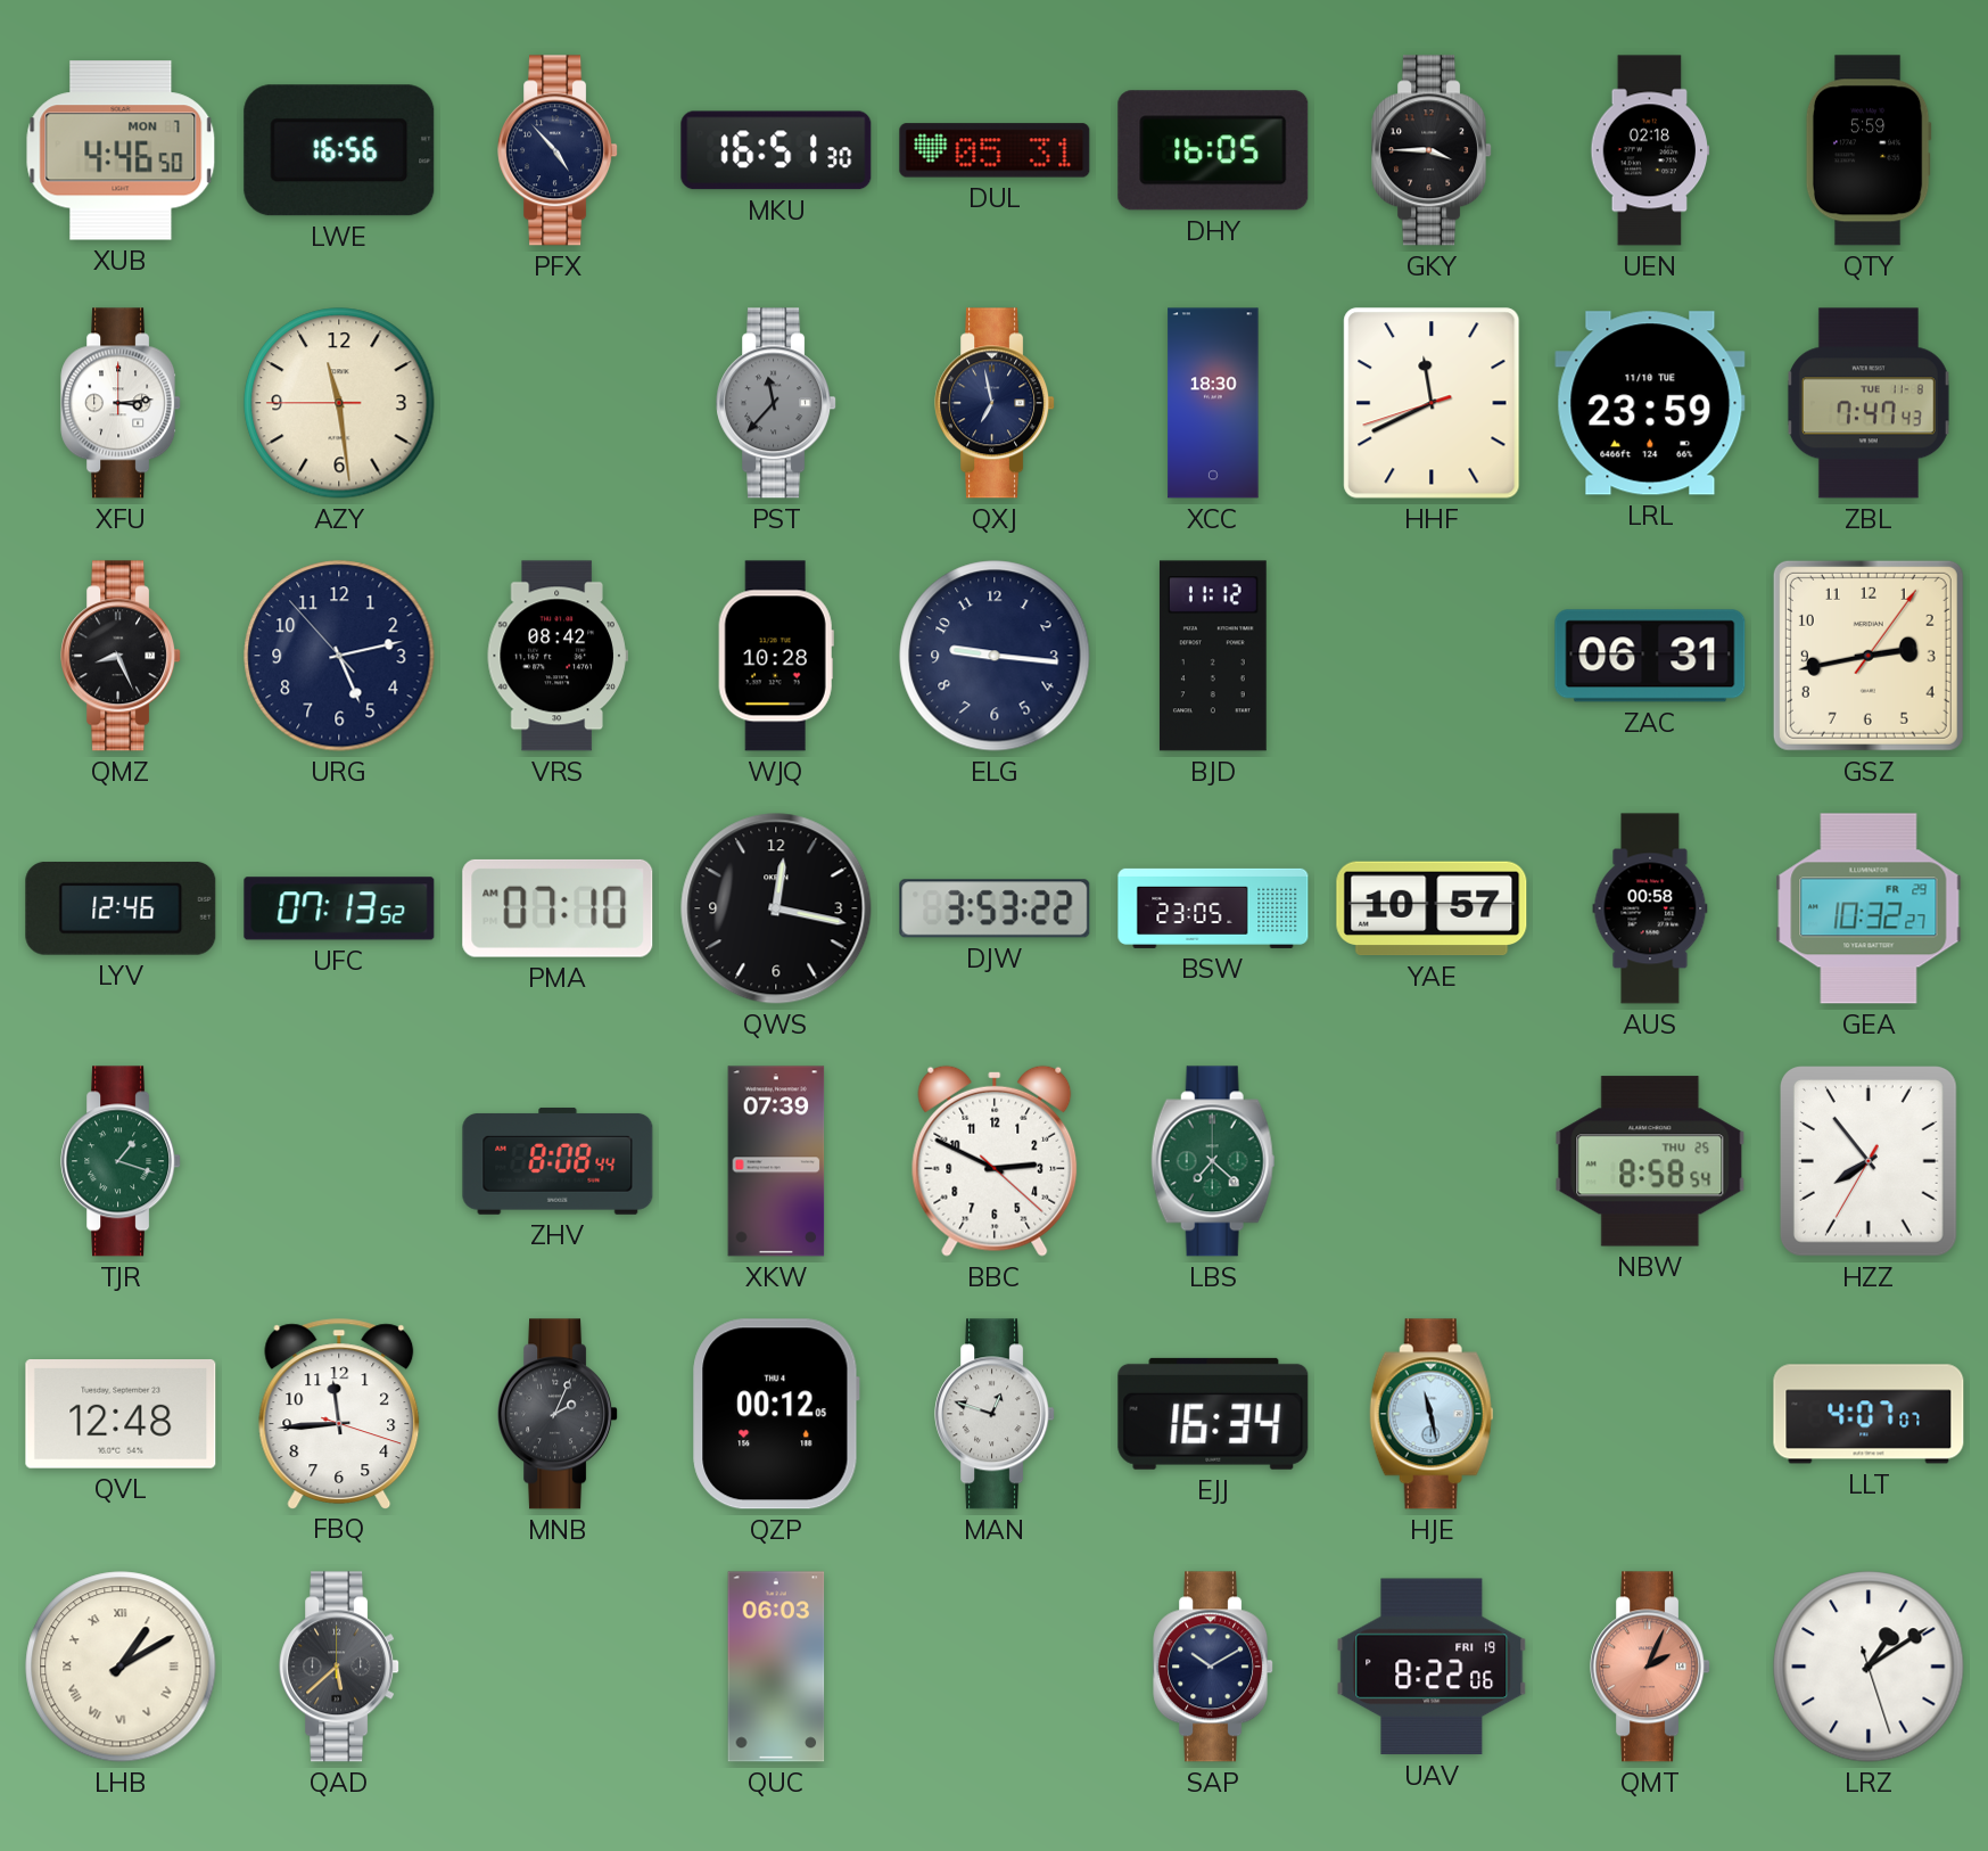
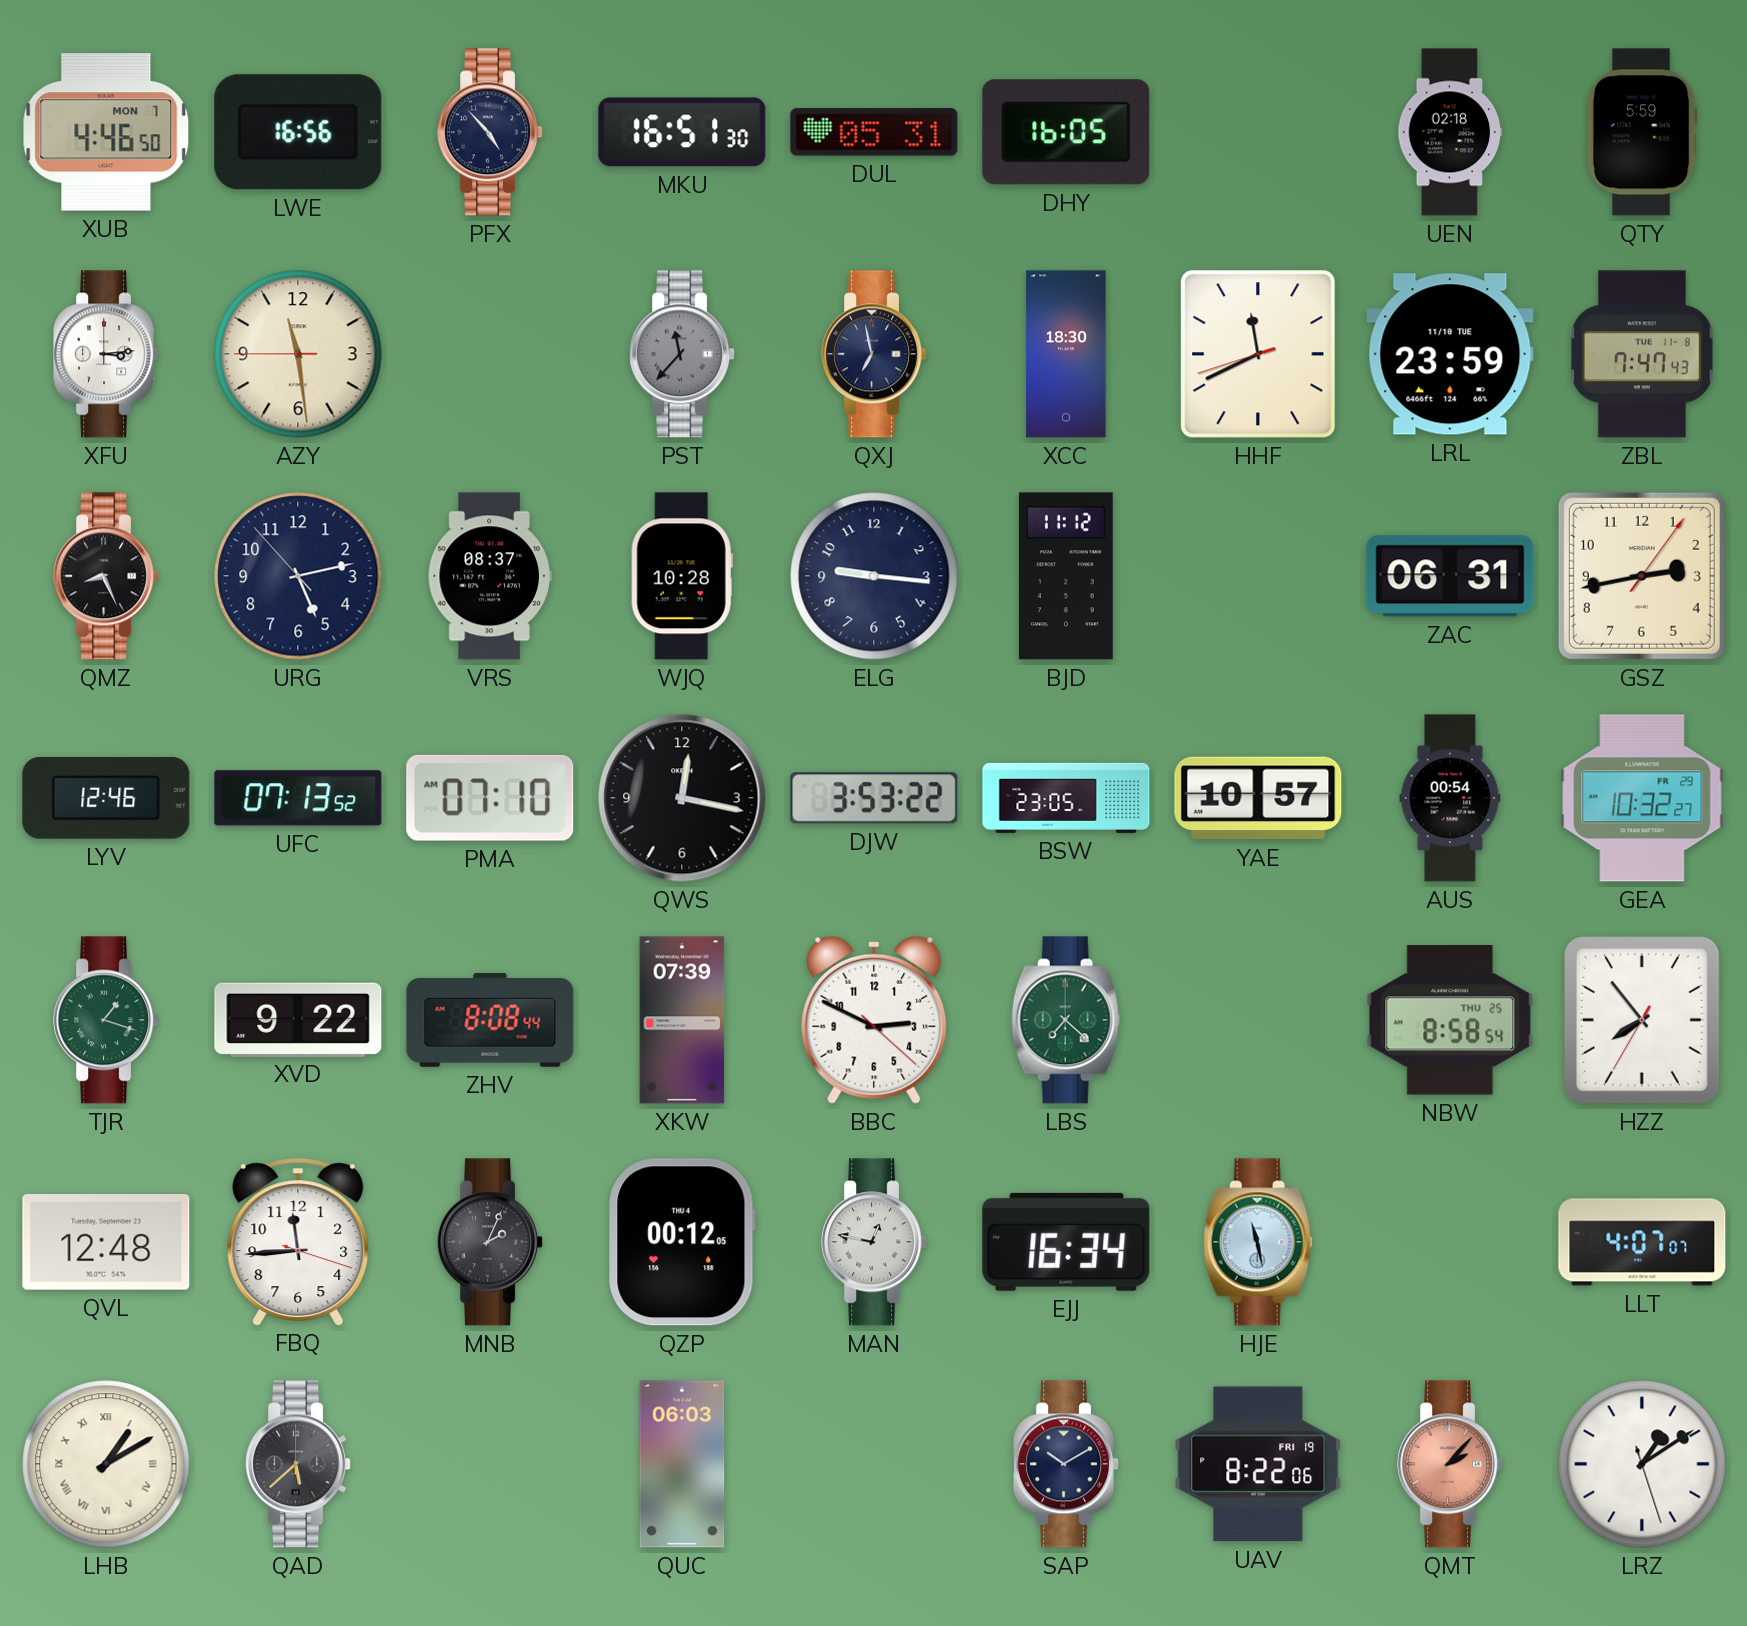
GKY: 3:45 -> none
VRS: 08:42 -> 08:37
AUS: 00:58 -> 00:54
XVD: none -> 9:22
MAN: 12:48 -> 12:47
QMT: 2:04 -> 2:07
